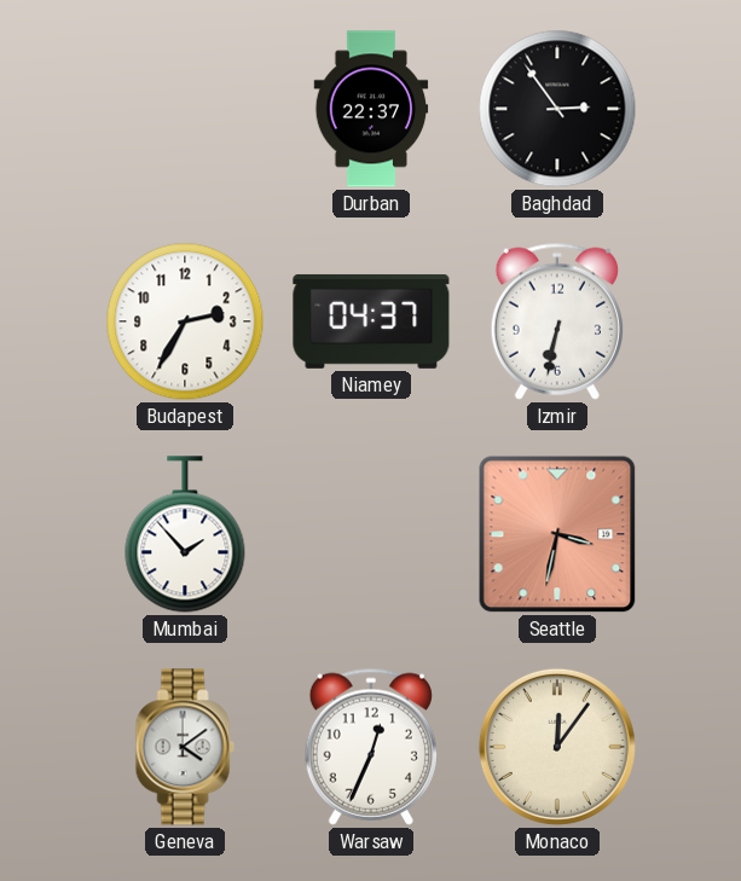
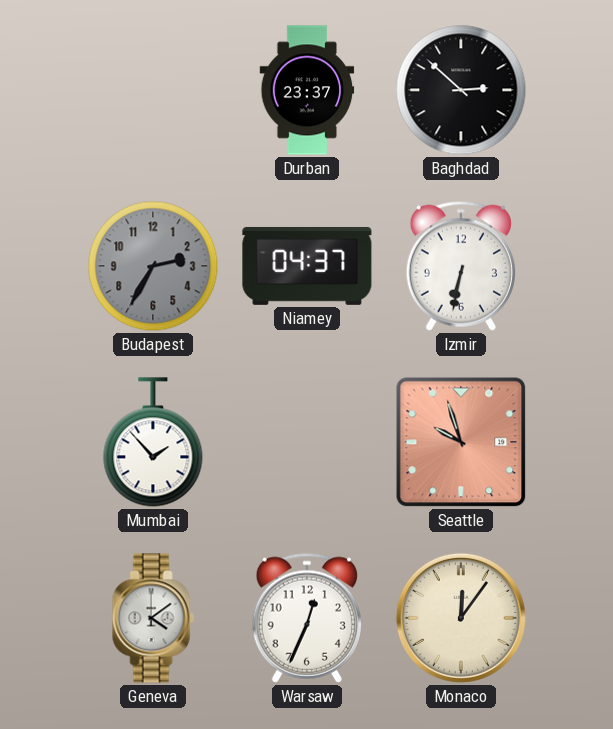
Durban: 22:37 -> 23:37
Baghdad: 2:54 -> 2:52
Budapest dial: white -> grey
Seattle: 3:32 -> 9:57
